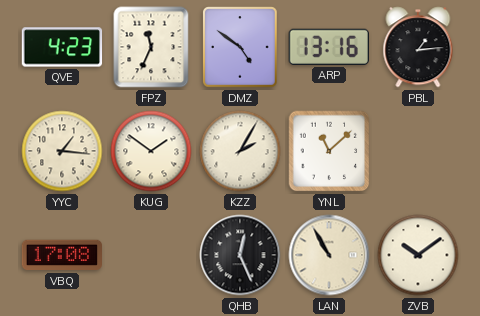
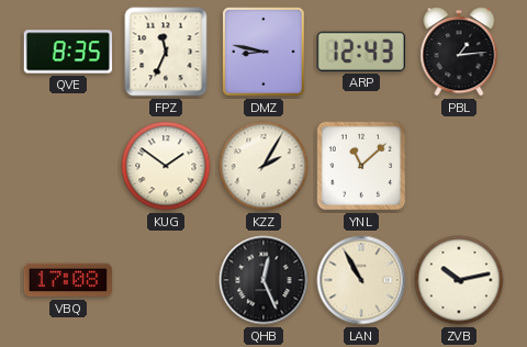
QVE: 4:23 -> 8:35
DMZ: 4:51 -> 8:47
ARP: 13:16 -> 12:43
YYC: 1:16 -> none
ZVB: 10:09 -> 10:13
